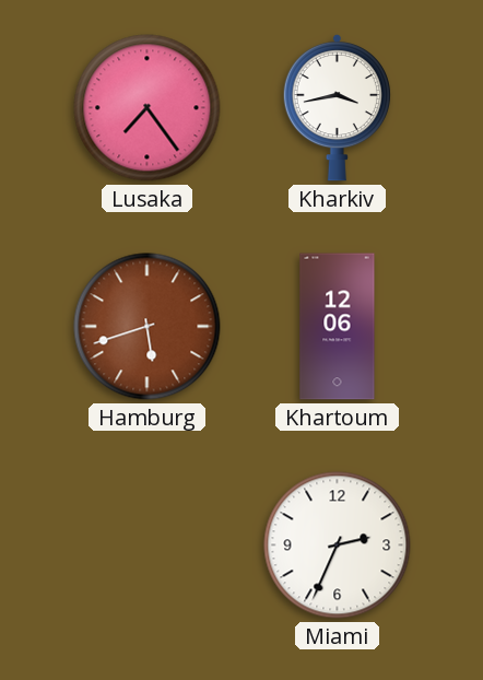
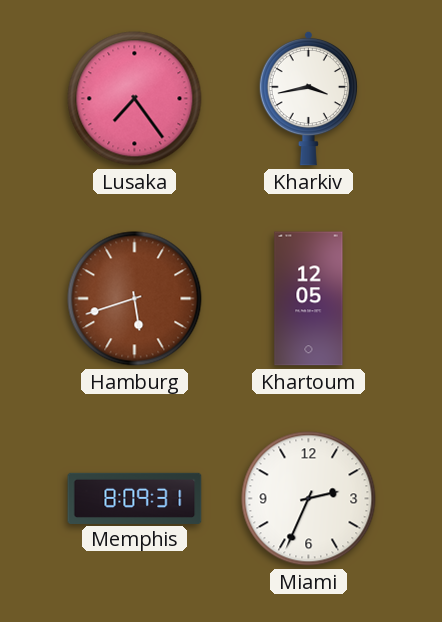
Khartoum: 12:06 -> 12:05
Memphis: none -> 8:09
